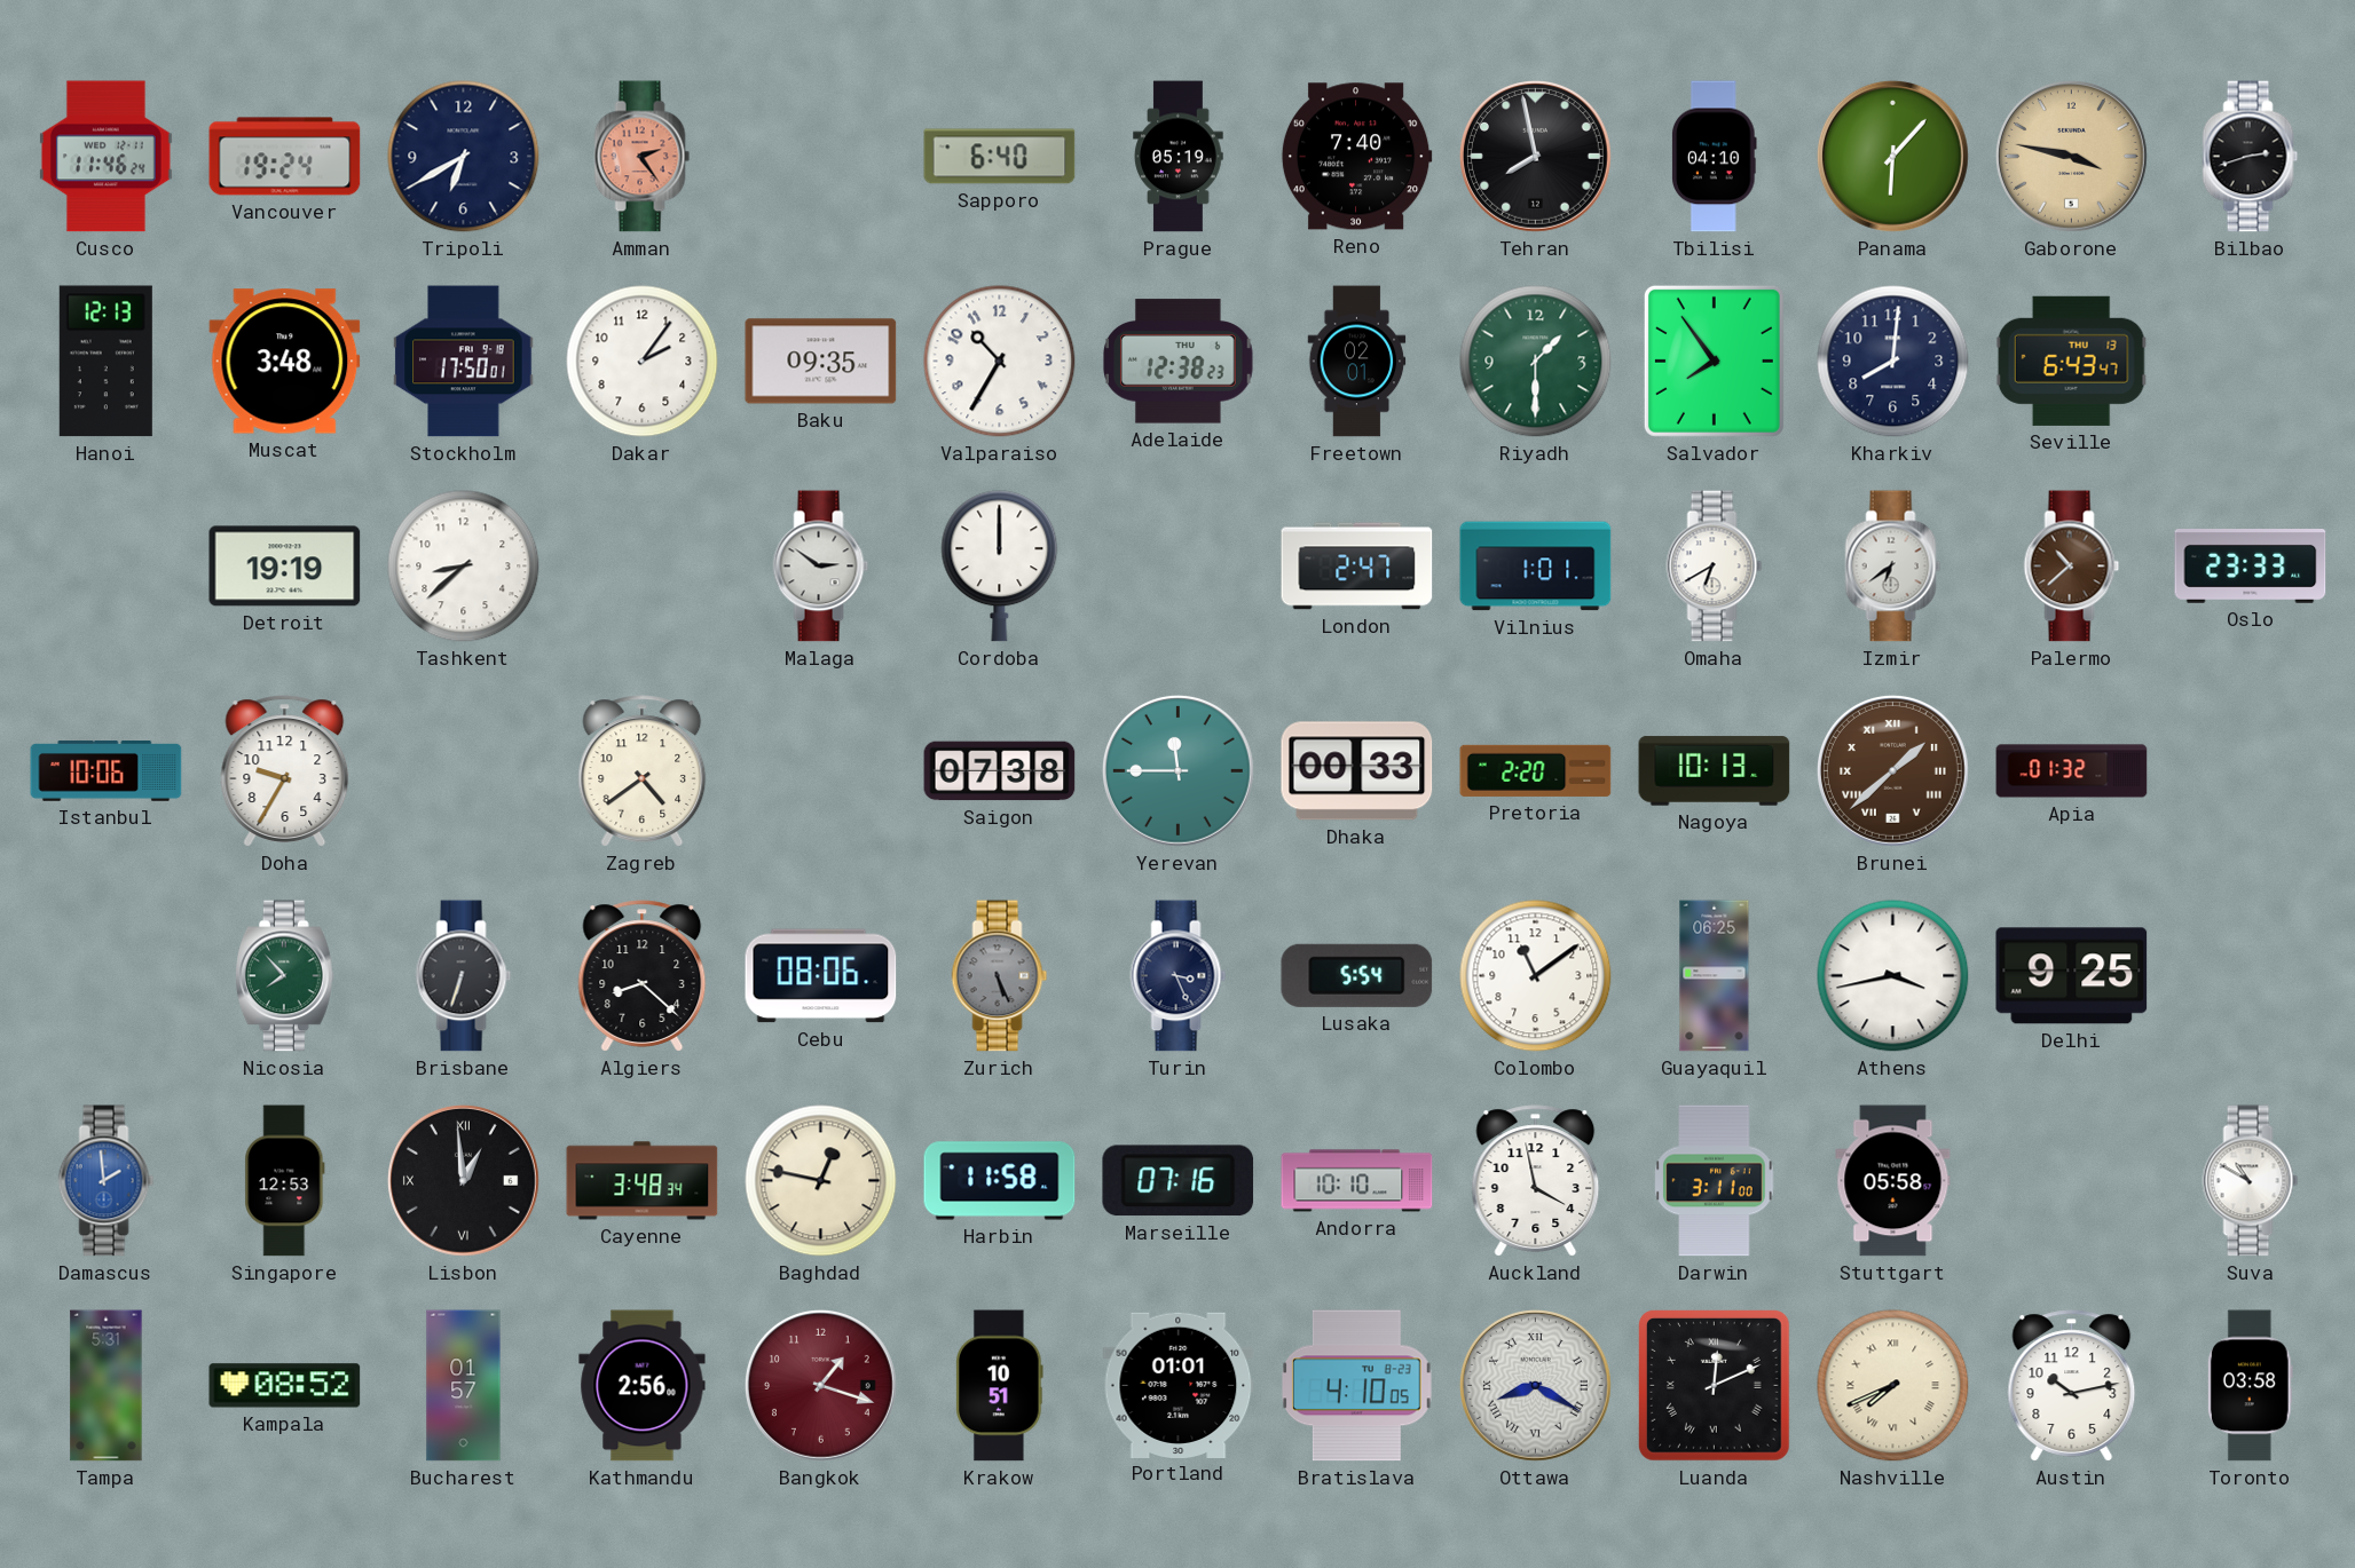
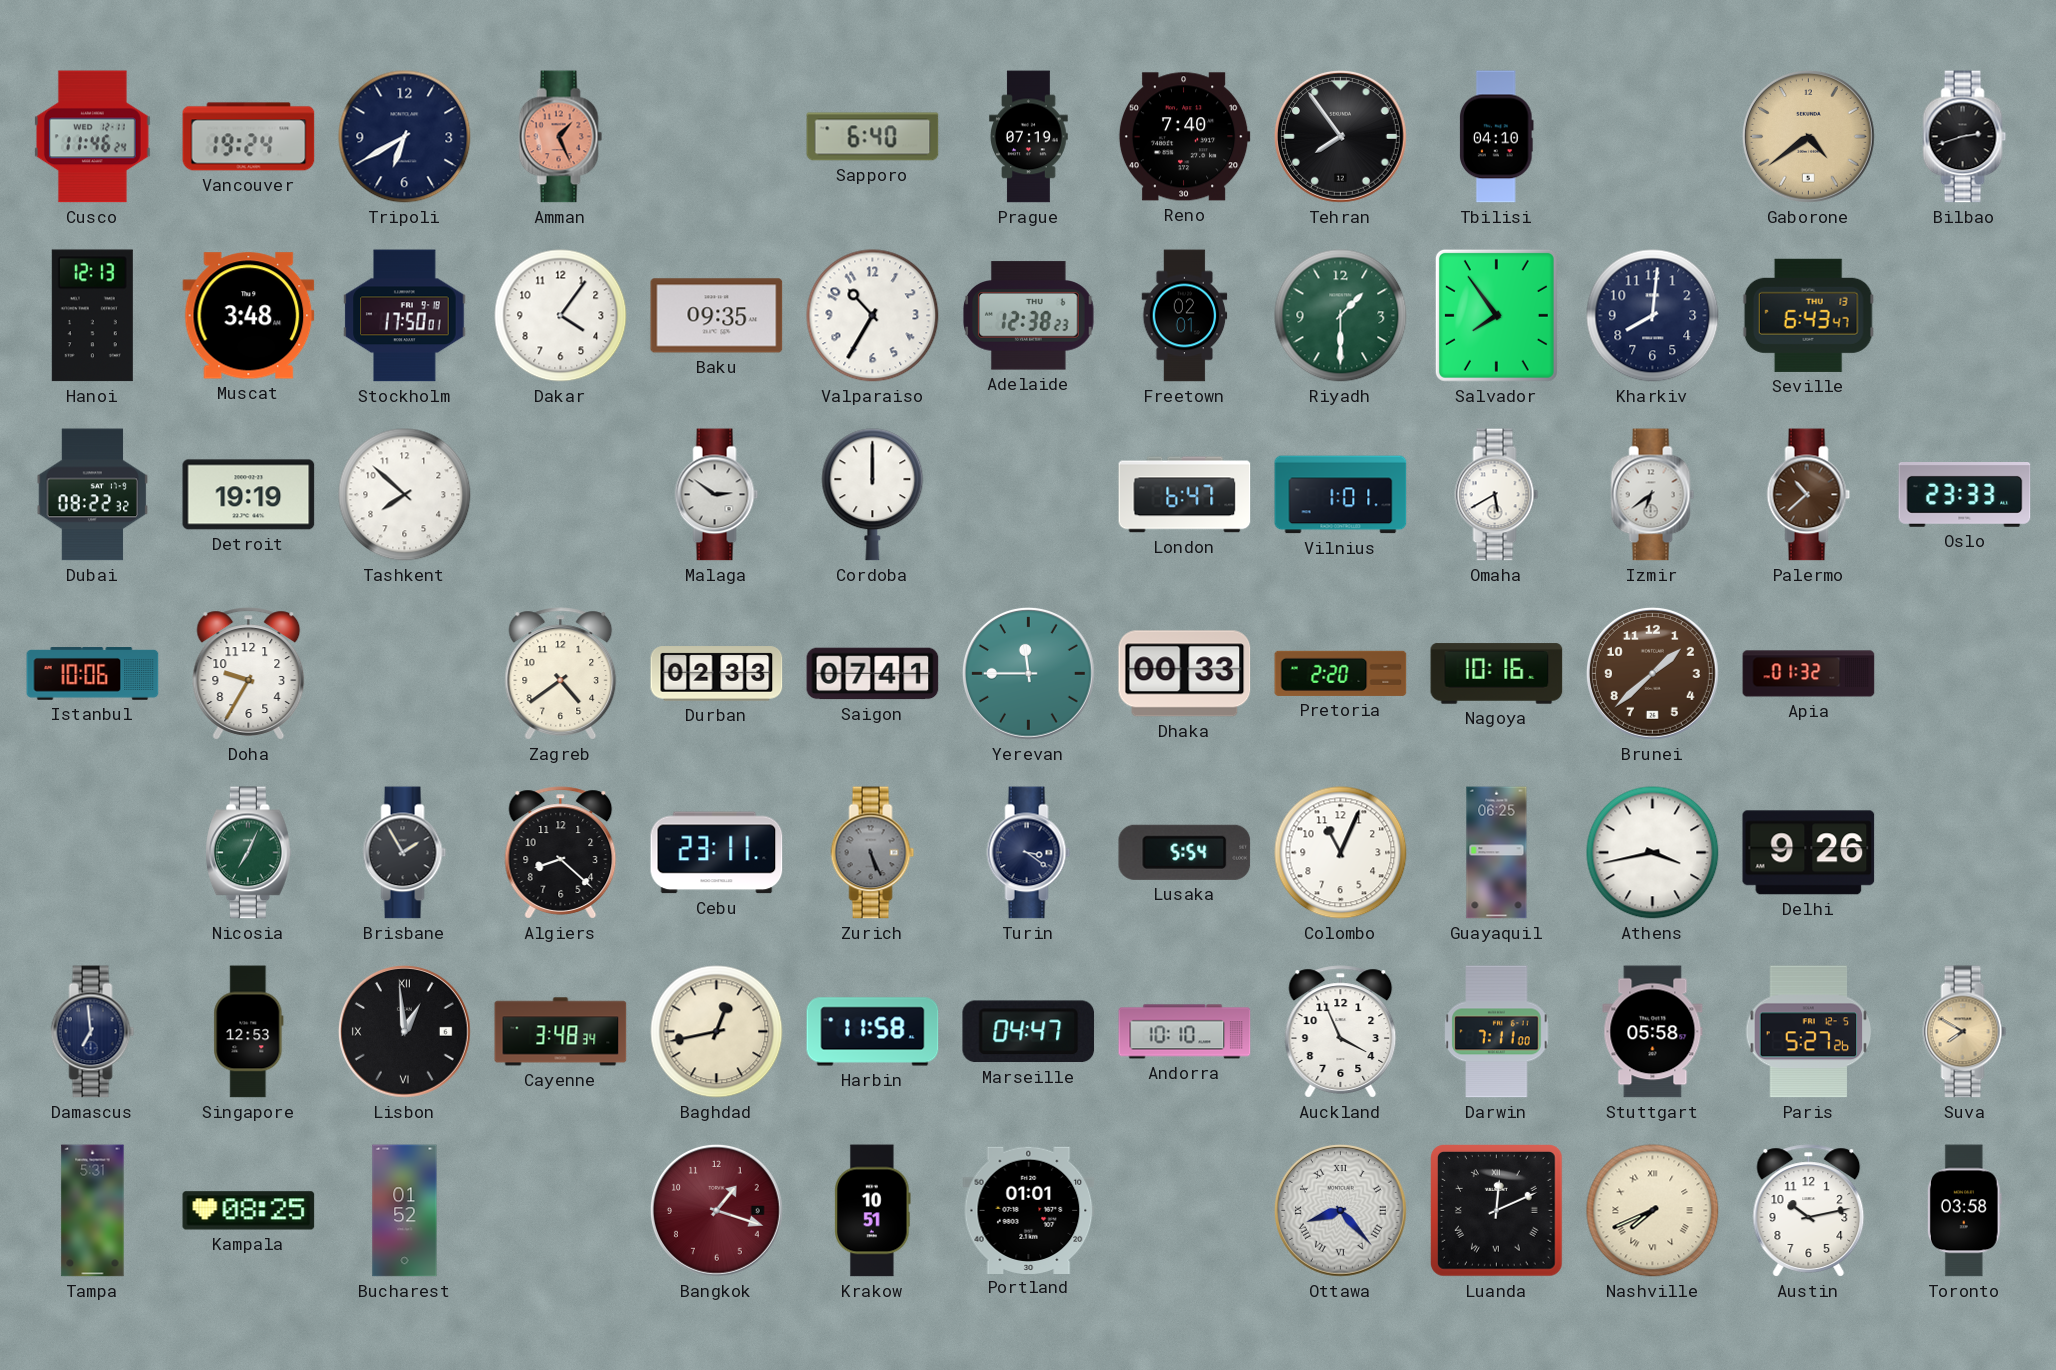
Amman: 2:24 -> 1:26
Prague: 05:19 -> 07:19
Tehran: 7:58 -> 7:54
Panama: 6:07 -> none
Gaborone: 3:47 -> 4:39
Dakar: 2:06 -> 4:06
Dubai: none -> 08:22
Tashkent: 8:38 -> 7:52
London: 2:47 -> 6:47
Omaha: 6:40 -> 5:40
Durban: none -> 02:33
Saigon: 07:38 -> 07:41
Nagoya: 10:13 -> 10:16
Brunei numerals: Roman -> Arabic
Nicosia: 7:53 -> 7:04
Brisbane: 6:33 -> 1:55
Cebu: 08:06 -> 23:11
Turin: 3:26 -> 3:21
Colombo: 11:09 -> 11:04
Delhi: 9:25 -> 9:26
Damascus: 1:59 -> 6:59
Damascus dial: blue -> navy
Baghdad: 12:47 -> 12:43
Marseille: 07:16 -> 04:47
Auckland: 3:58 -> 3:56
Darwin: 3:11 -> 7:11
Paris: none -> 5:27
Suva: 10:50 -> 7:50
Suva dial: white -> champagne
Kampala: 08:52 -> 08:25
Bucharest: 01:57 -> 01:52
Kathmandu: 2:56 -> none
Bratislava: 4:10 -> none
Ottawa: 8:20 -> 8:23
